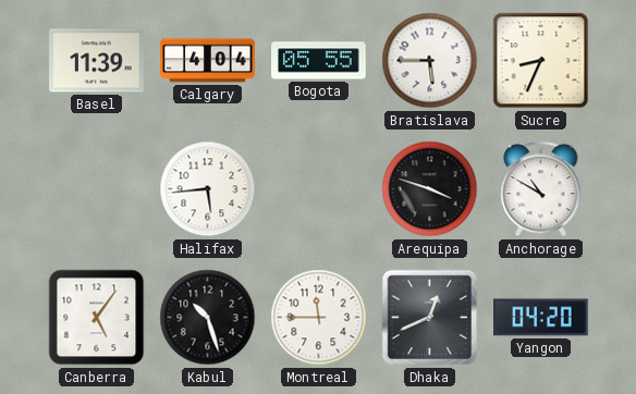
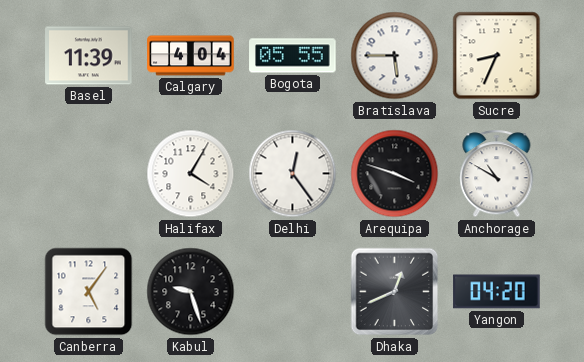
Halifax: 5:44 -> 4:05
Delhi: none -> 12:24
Kabul: 10:27 -> 9:27
Montreal: 11:45 -> none
